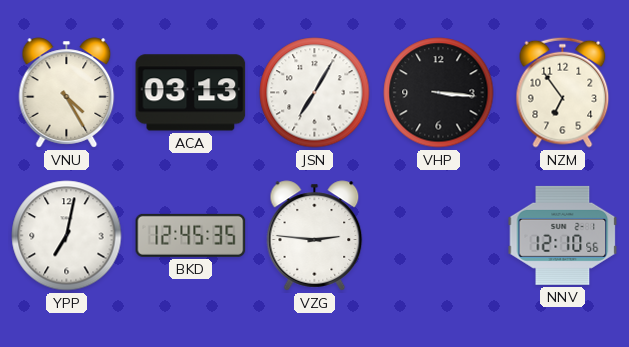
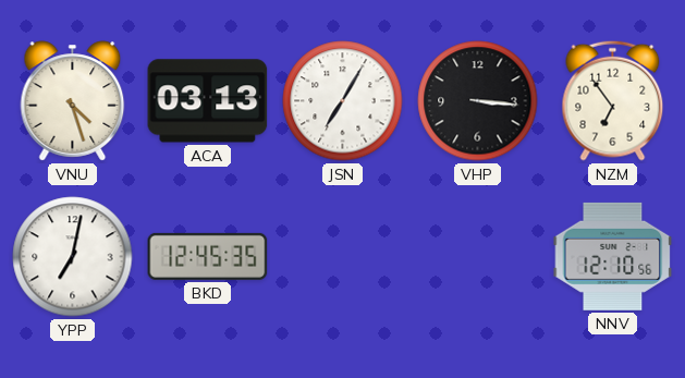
VNU: 4:25 -> 4:27
VZG: 2:46 -> none
